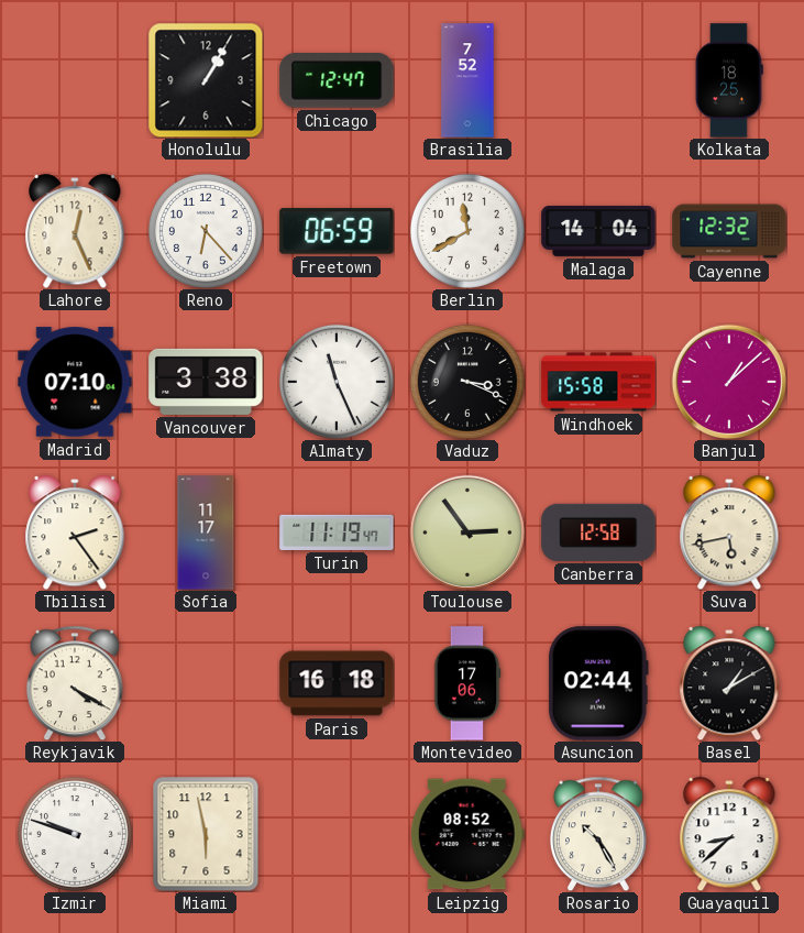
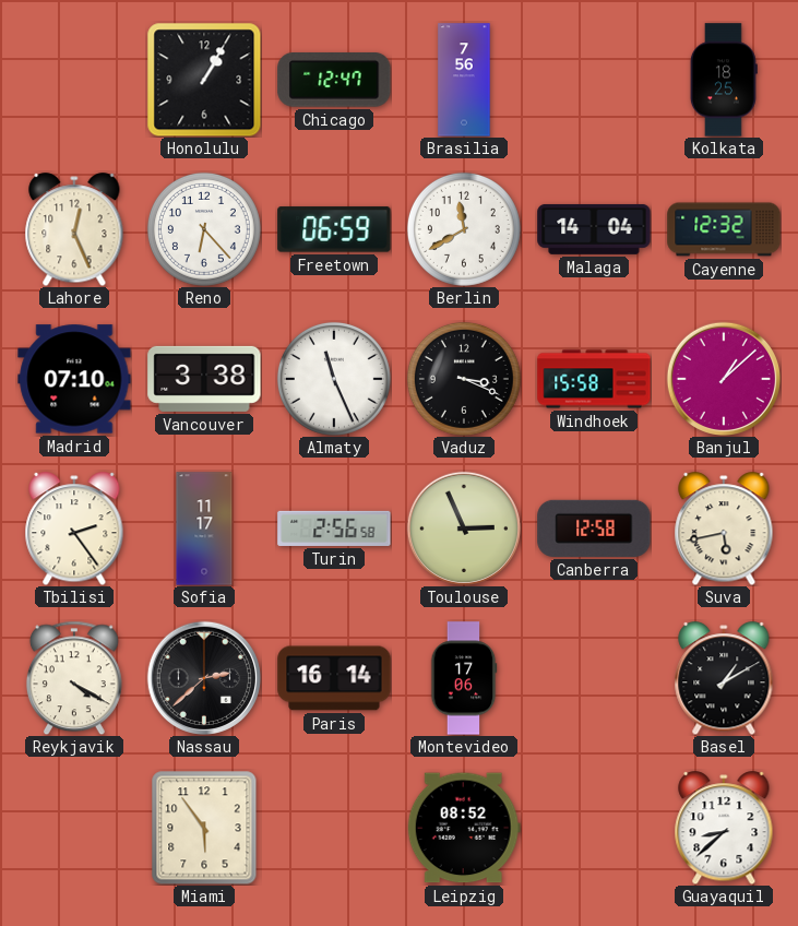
Brasilia: 7:52 -> 7:56
Turin: 11:19 -> 2:56
Toulouse: 2:54 -> 2:56
Nassau: none -> 2:38
Paris: 16:18 -> 16:14
Asuncion: 02:44 -> none
Izmir: 9:48 -> none
Miami: 5:58 -> 5:54
Rosario: 10:25 -> none
